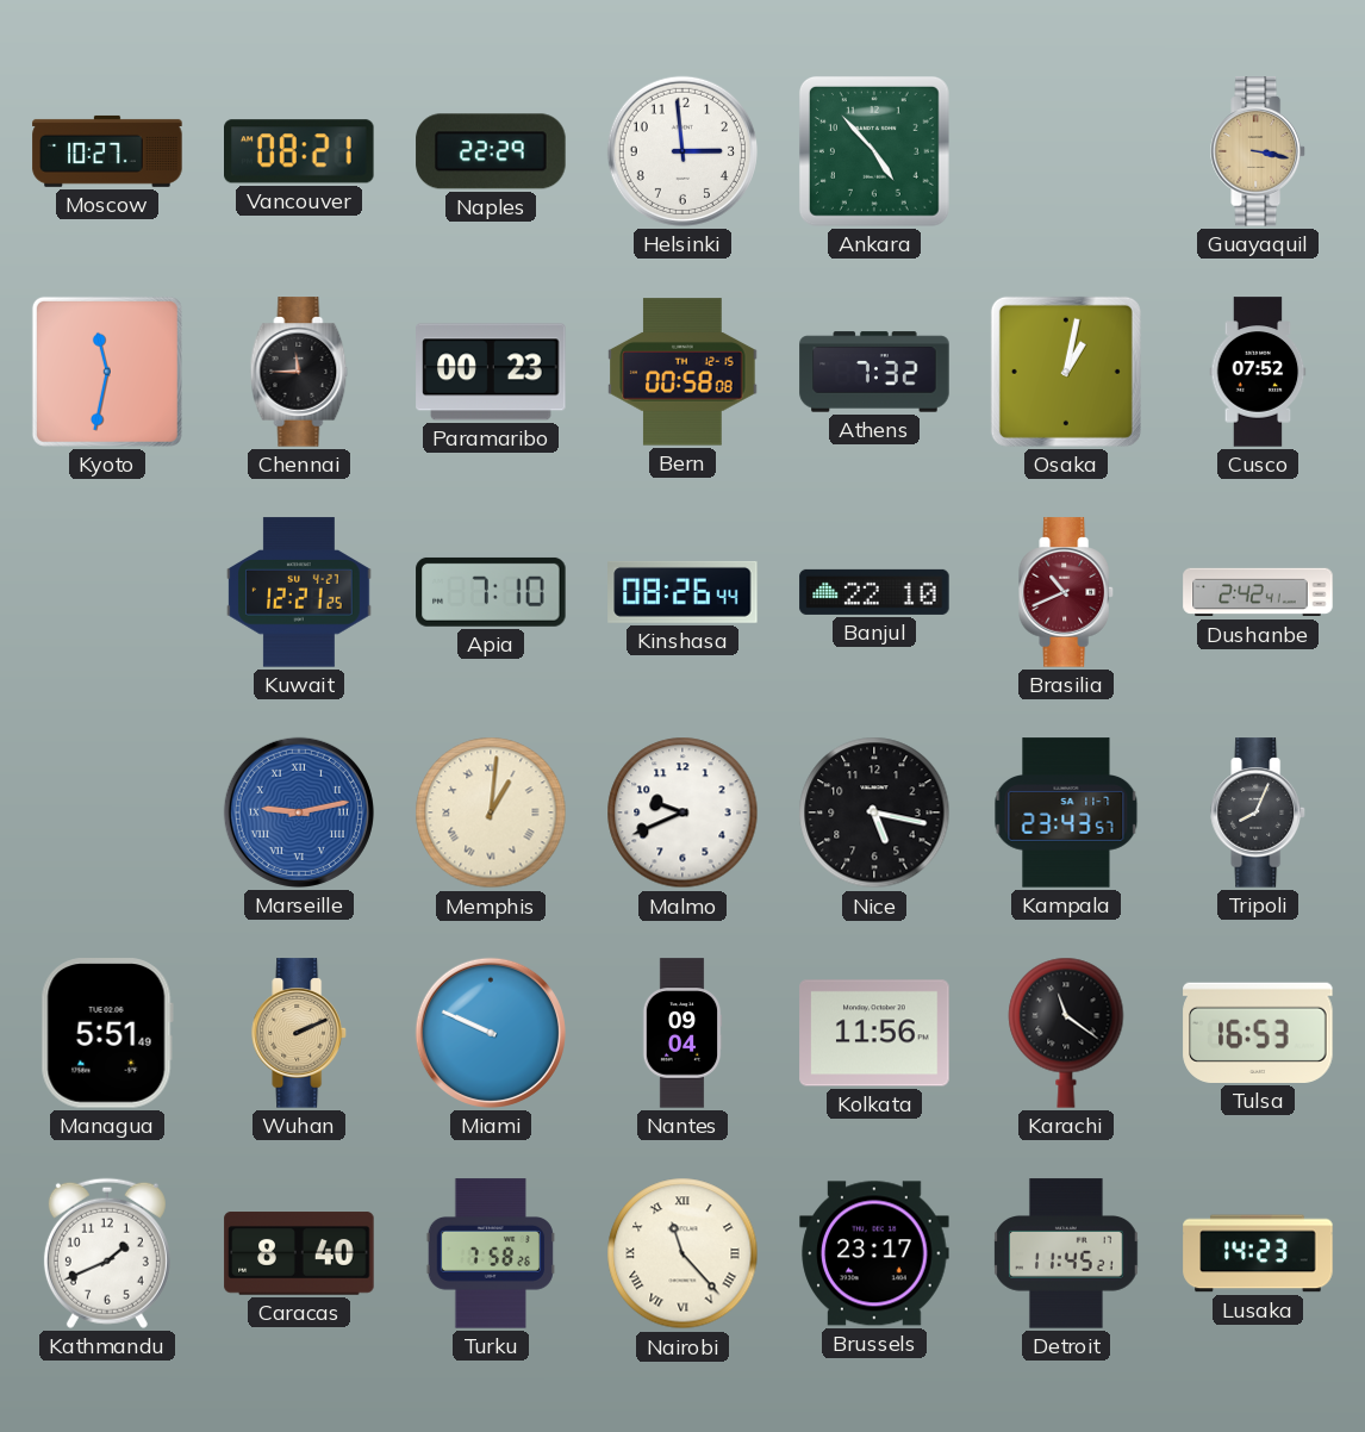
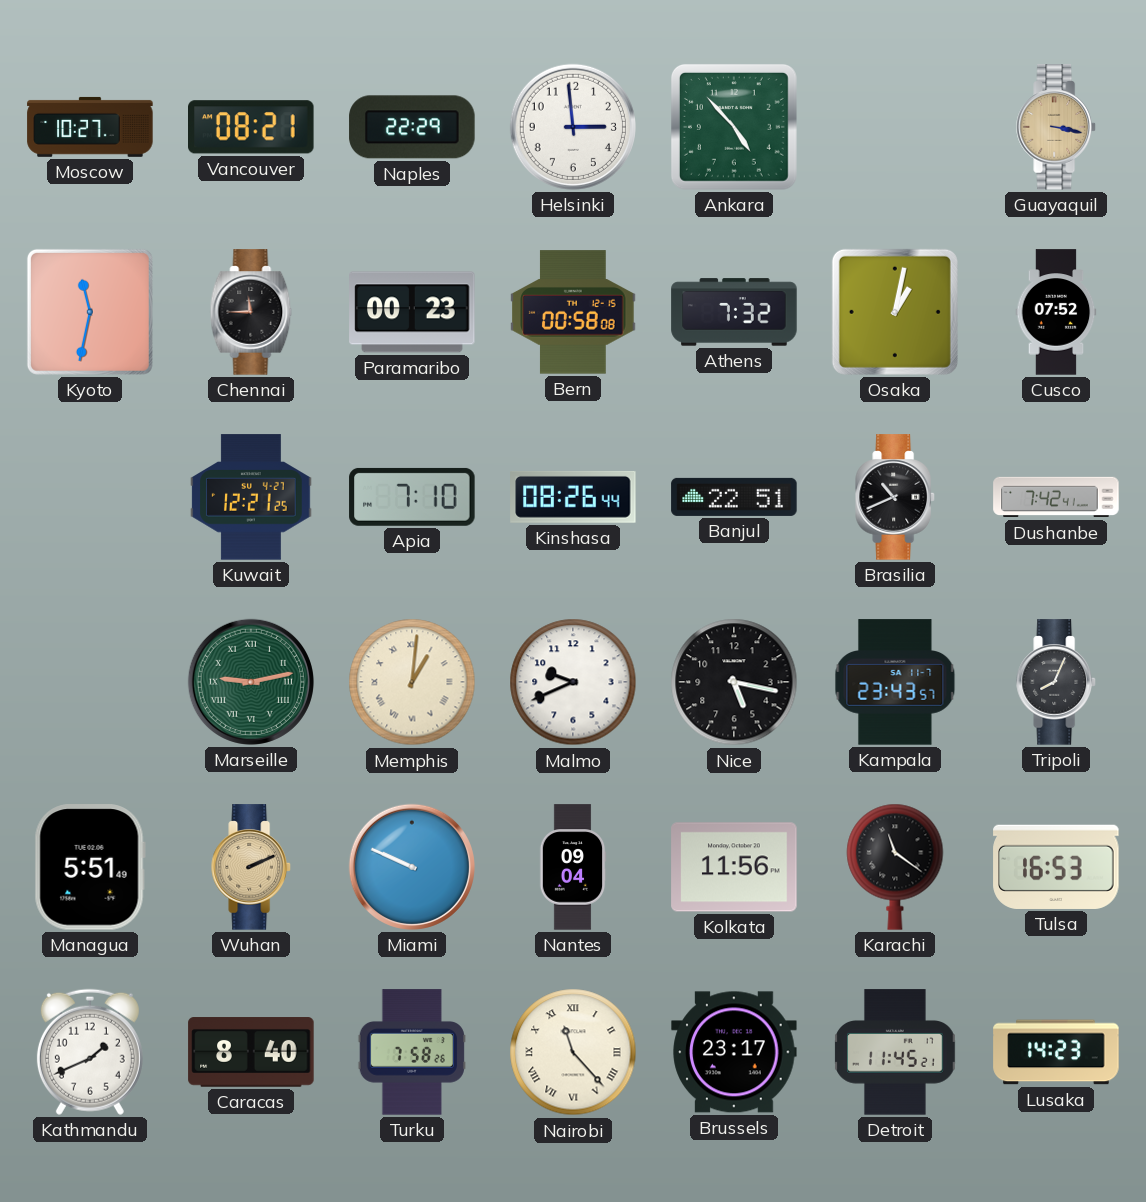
Banjul: 22:10 -> 22:51
Brasilia dial: burgundy -> black
Dushanbe: 2:42 -> 7:42
Marseille dial: blue -> green
